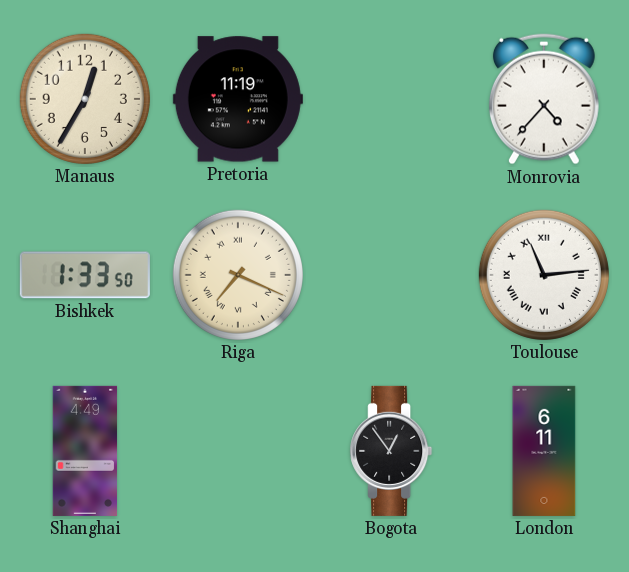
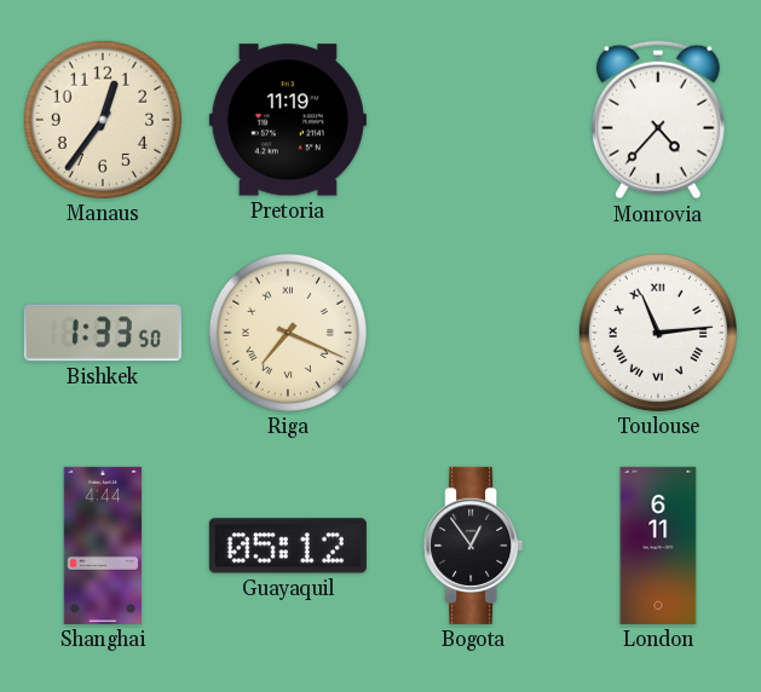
Manaus: 12:35 -> 12:36
Shanghai: 4:49 -> 4:44
Guayaquil: none -> 05:12
